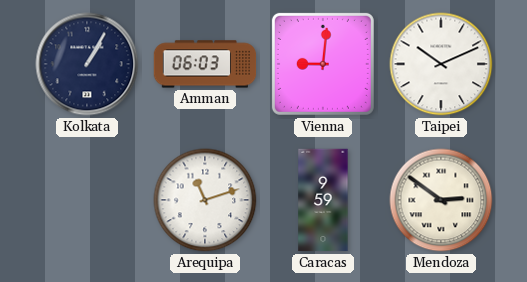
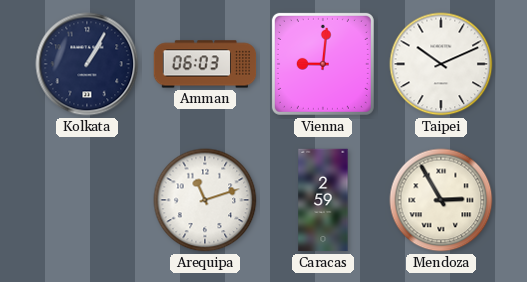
Caracas: 9:59 -> 2:59
Mendoza: 2:51 -> 2:55
